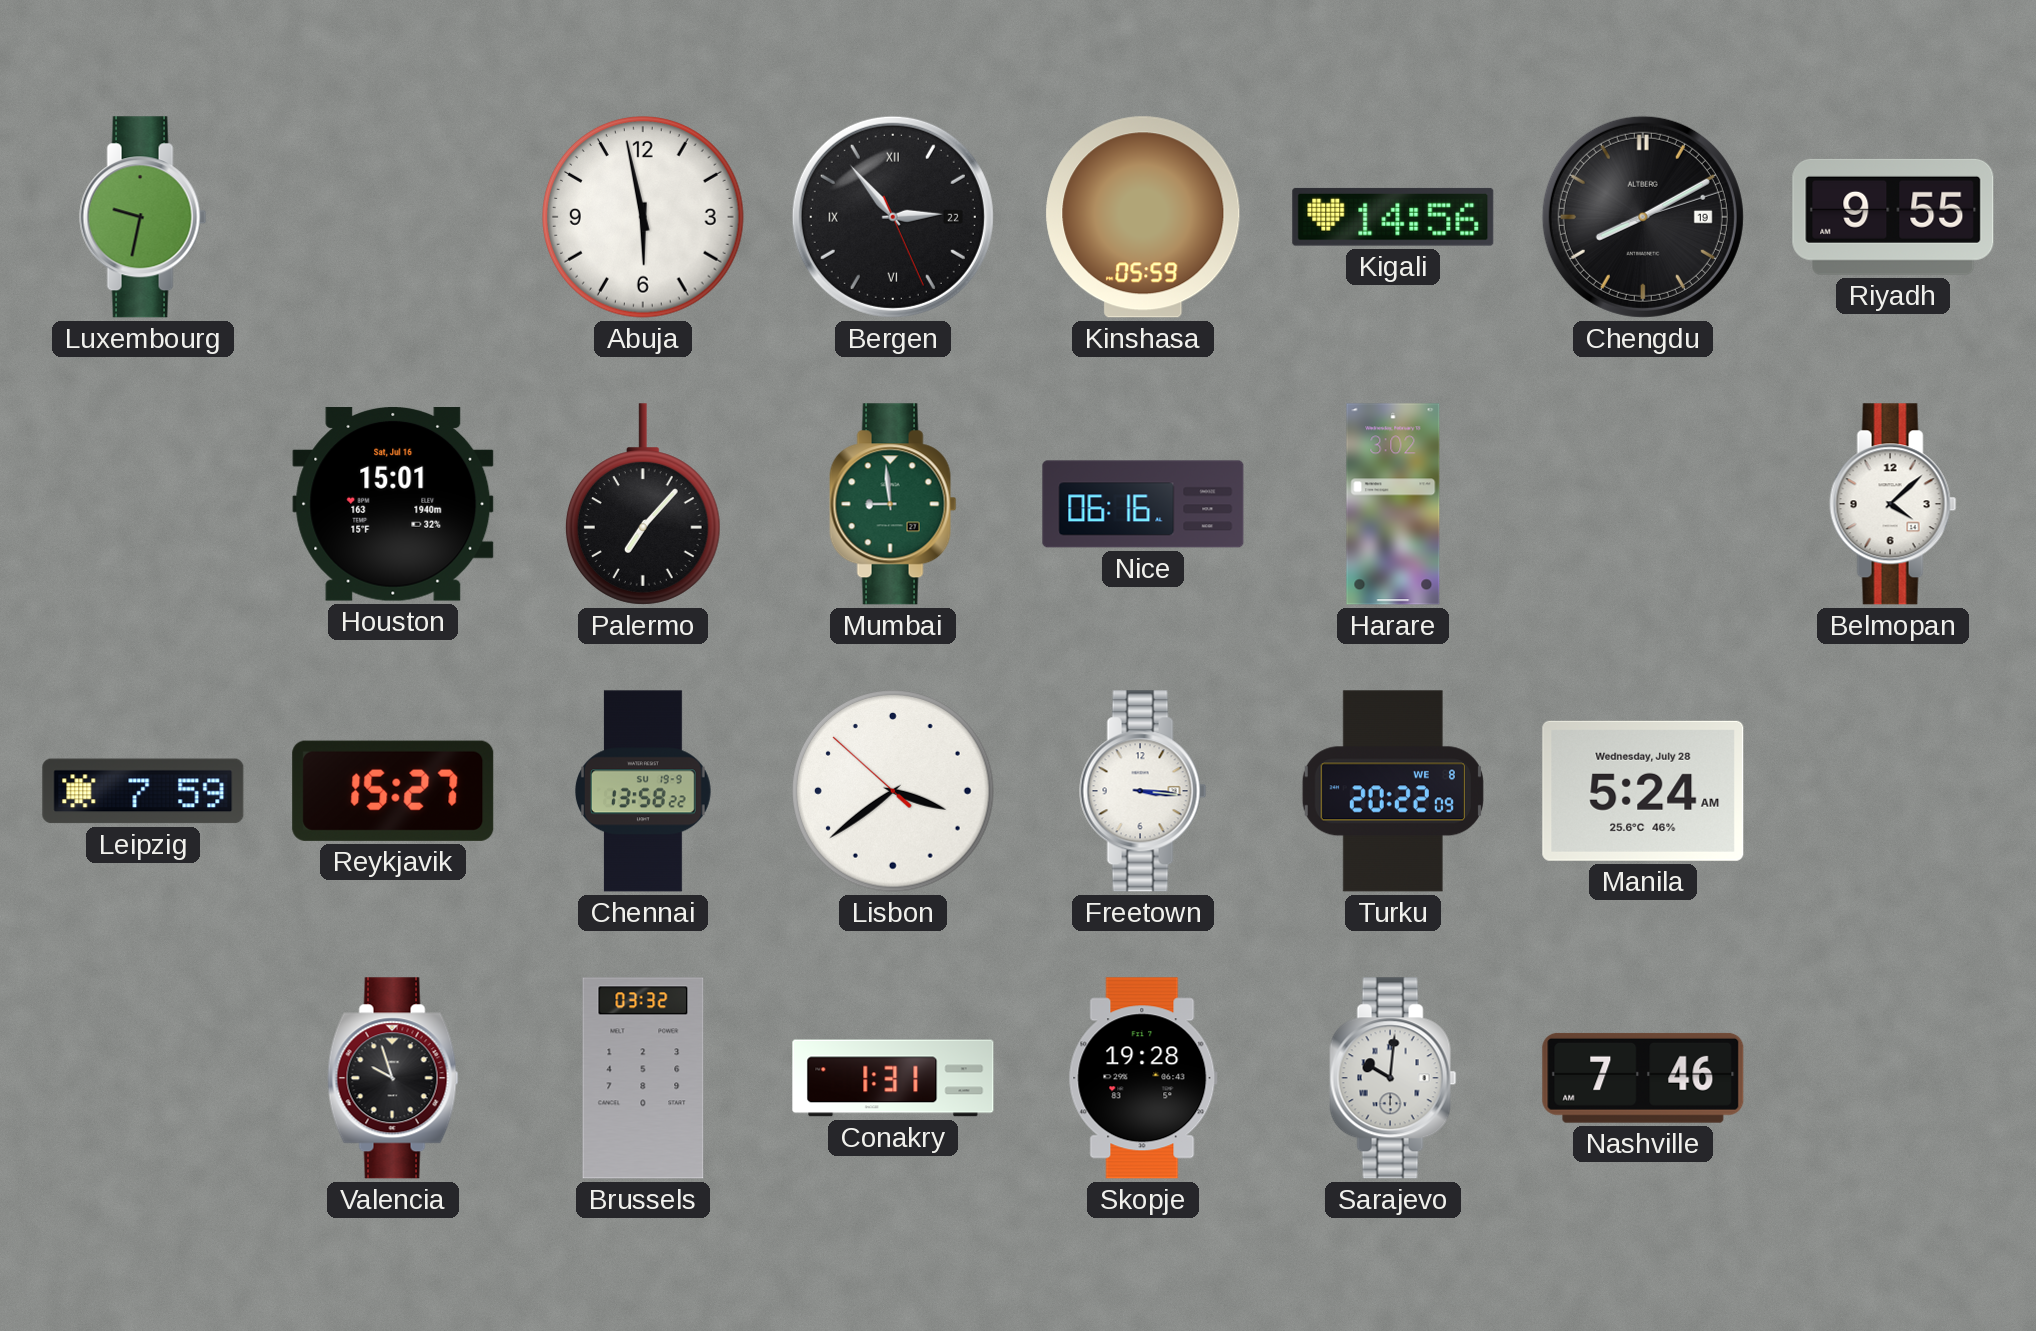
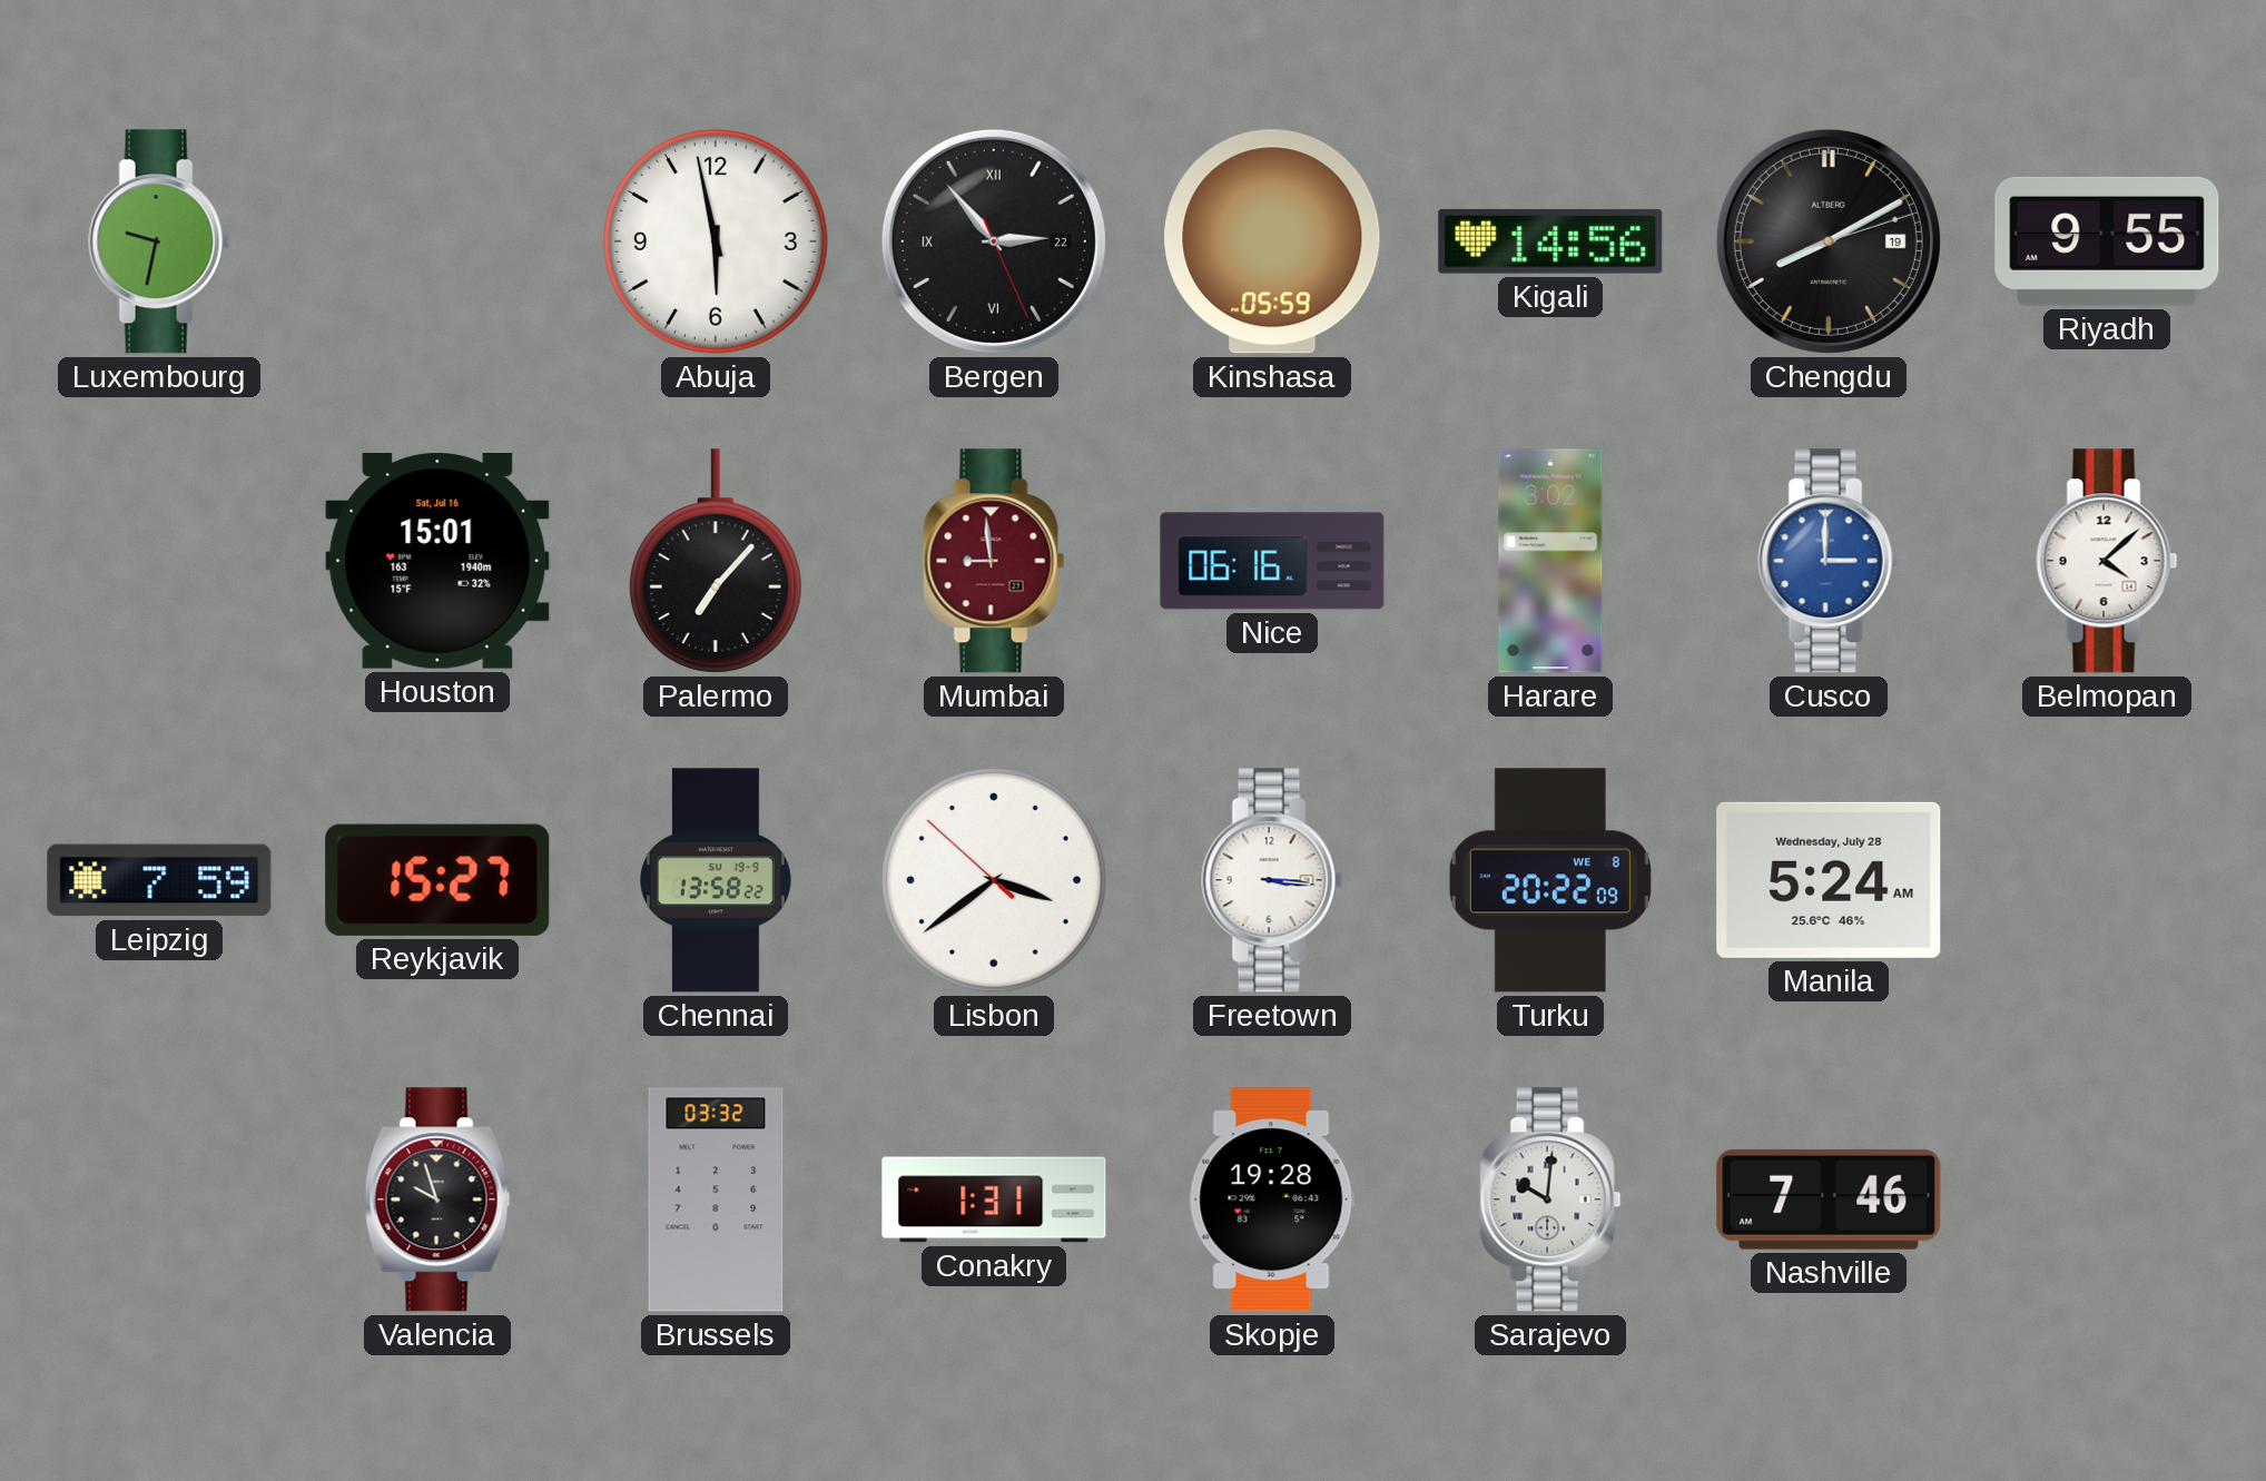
Mumbai dial: green -> burgundy
Cusco: none -> 3:00
